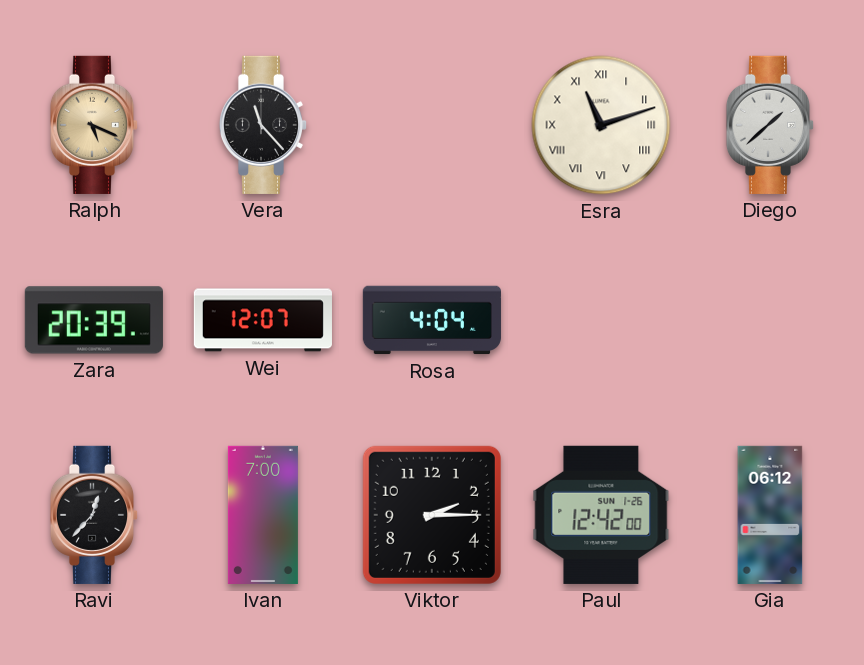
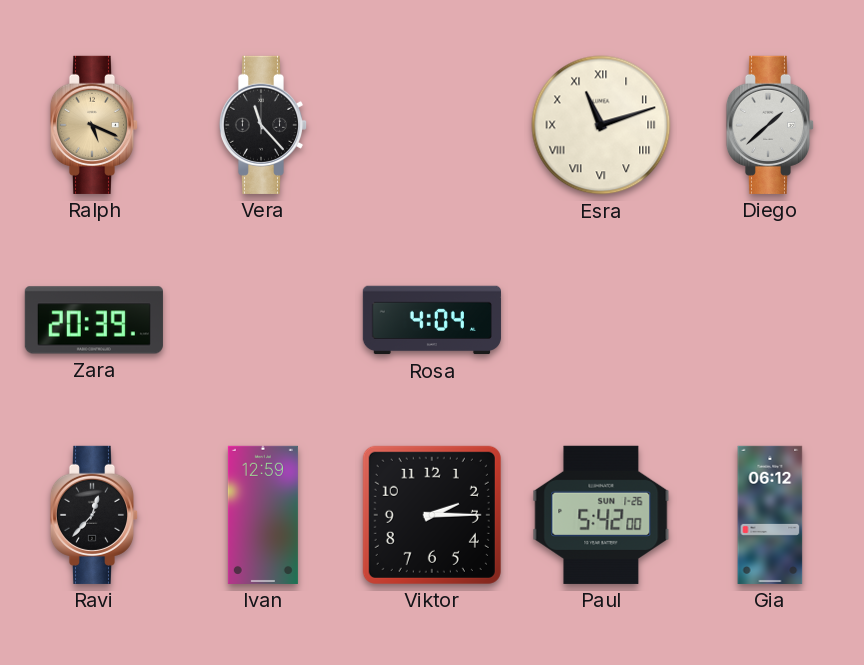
Wei: 12:07 -> none
Ivan: 7:00 -> 12:59
Paul: 12:42 -> 5:42
